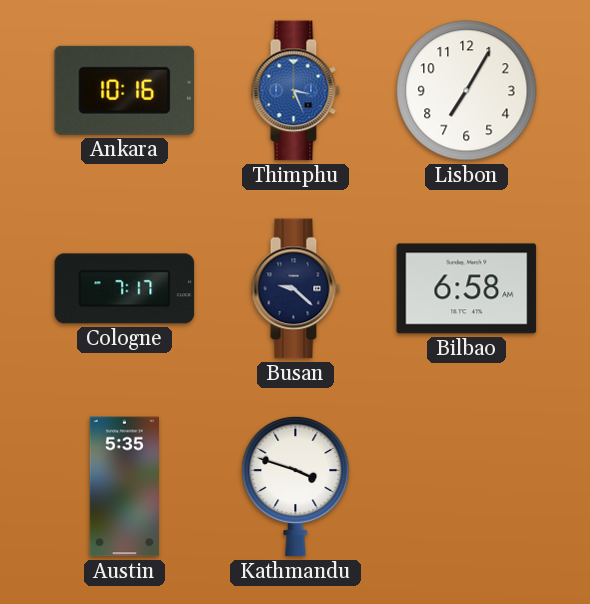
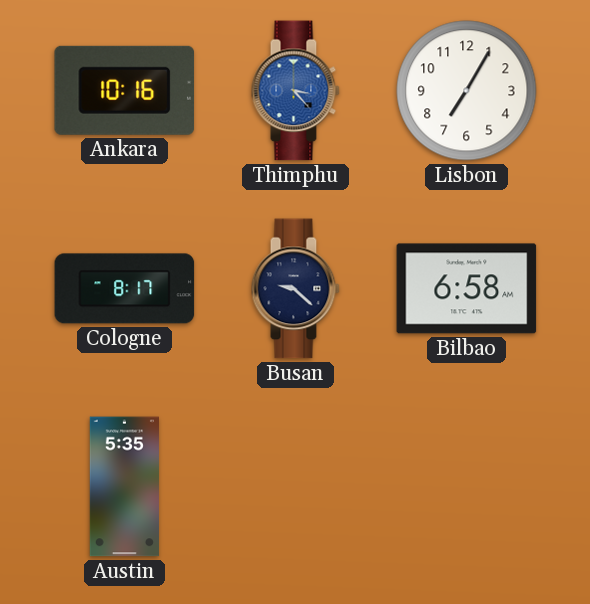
Thimphu: 3:26 -> 3:23
Cologne: 7:17 -> 8:17
Kathmandu: 3:48 -> none
